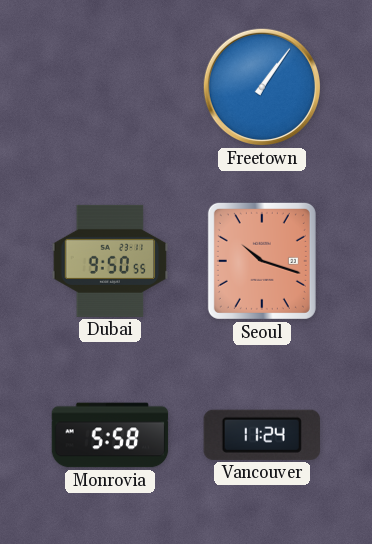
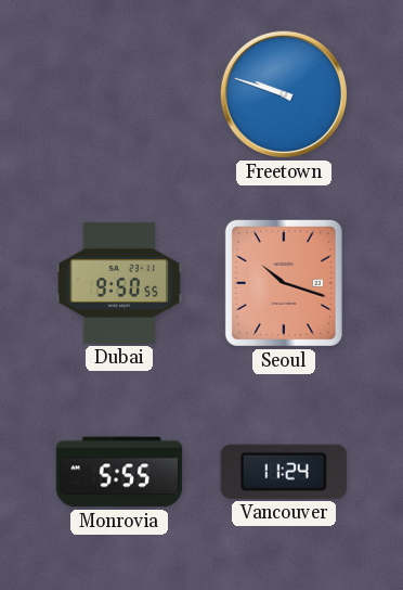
Freetown: 1:06 -> 9:48
Monrovia: 5:58 -> 5:55
